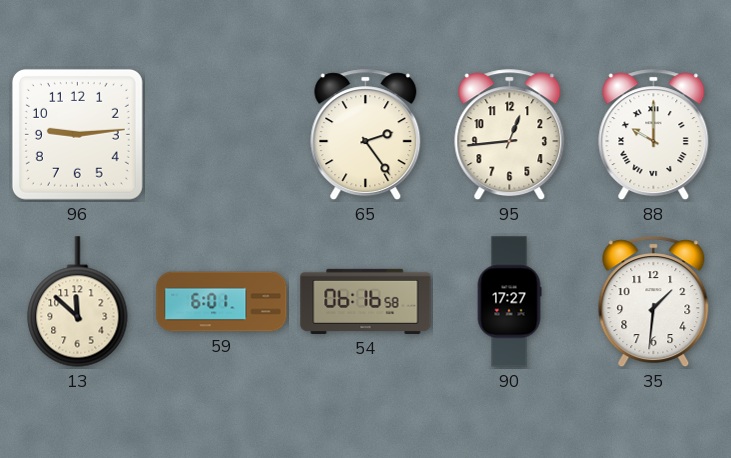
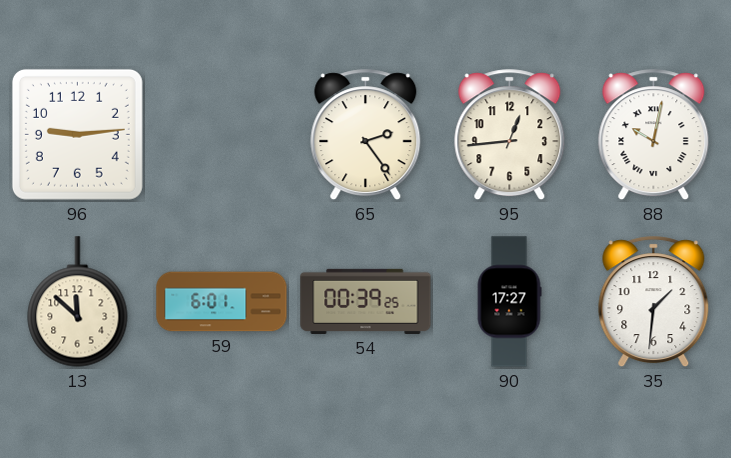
88: 10:00 -> 10:02
54: 06:16 -> 00:39
